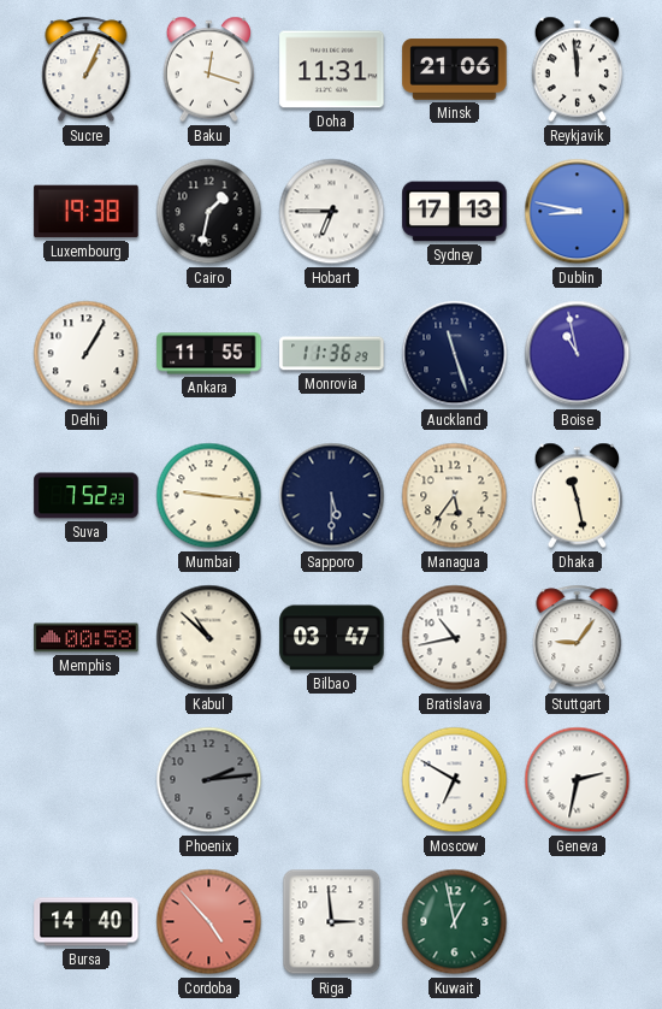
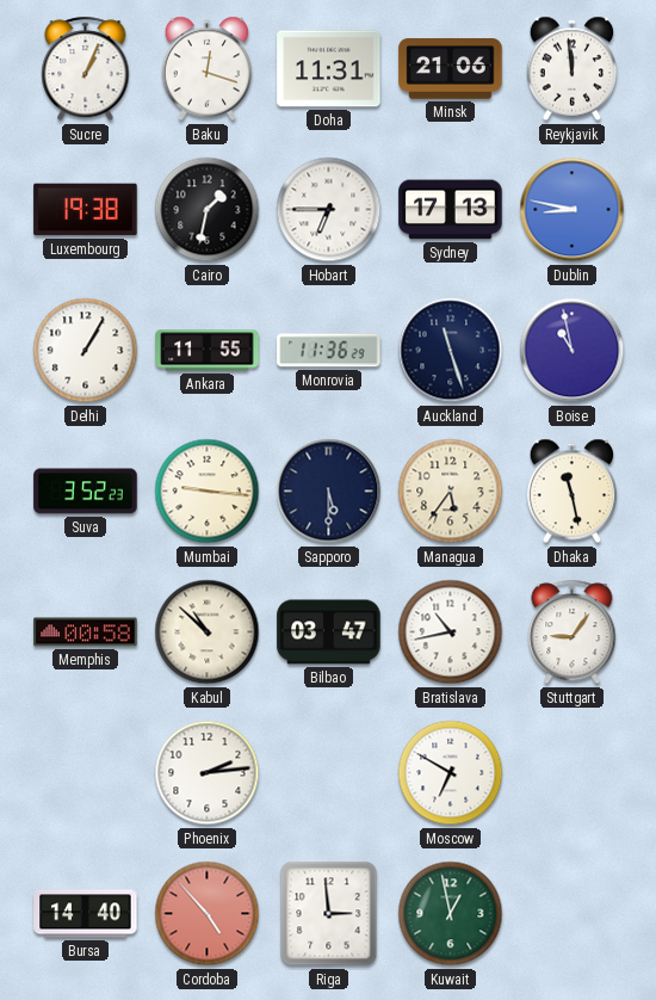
Suva: 7:52 -> 3:52
Phoenix dial: grey -> white
Geneva: 2:32 -> none
